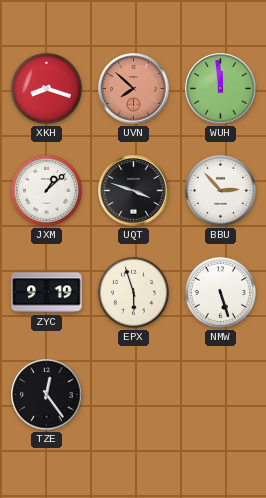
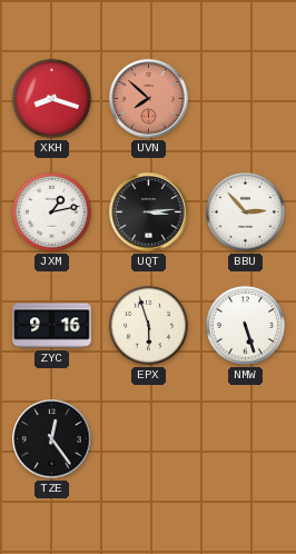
WUH: 11:59 -> none
JXM: 1:08 -> 1:13
UQT: 3:48 -> 3:14
ZYC: 9:19 -> 9:16
